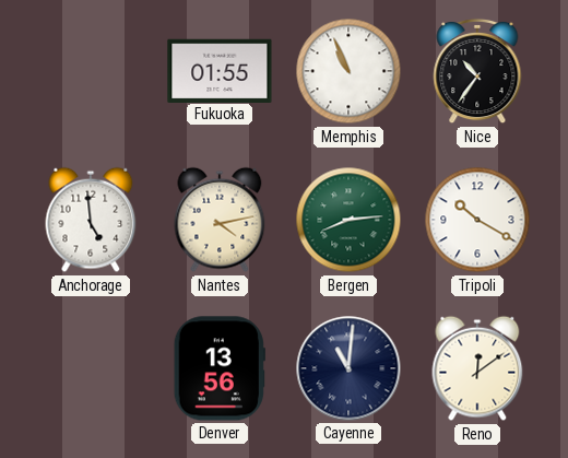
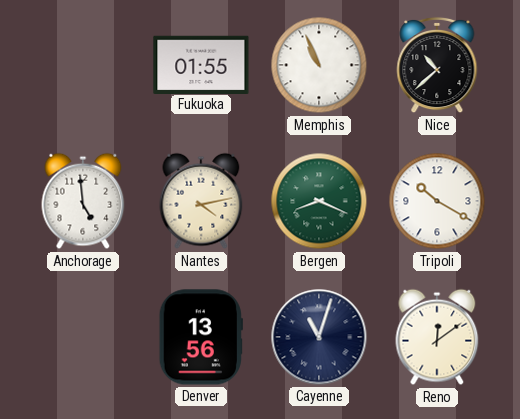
Nice: 10:36 -> 10:38
Bergen: 8:14 -> 8:19
Cayenne: 11:01 -> 11:03
